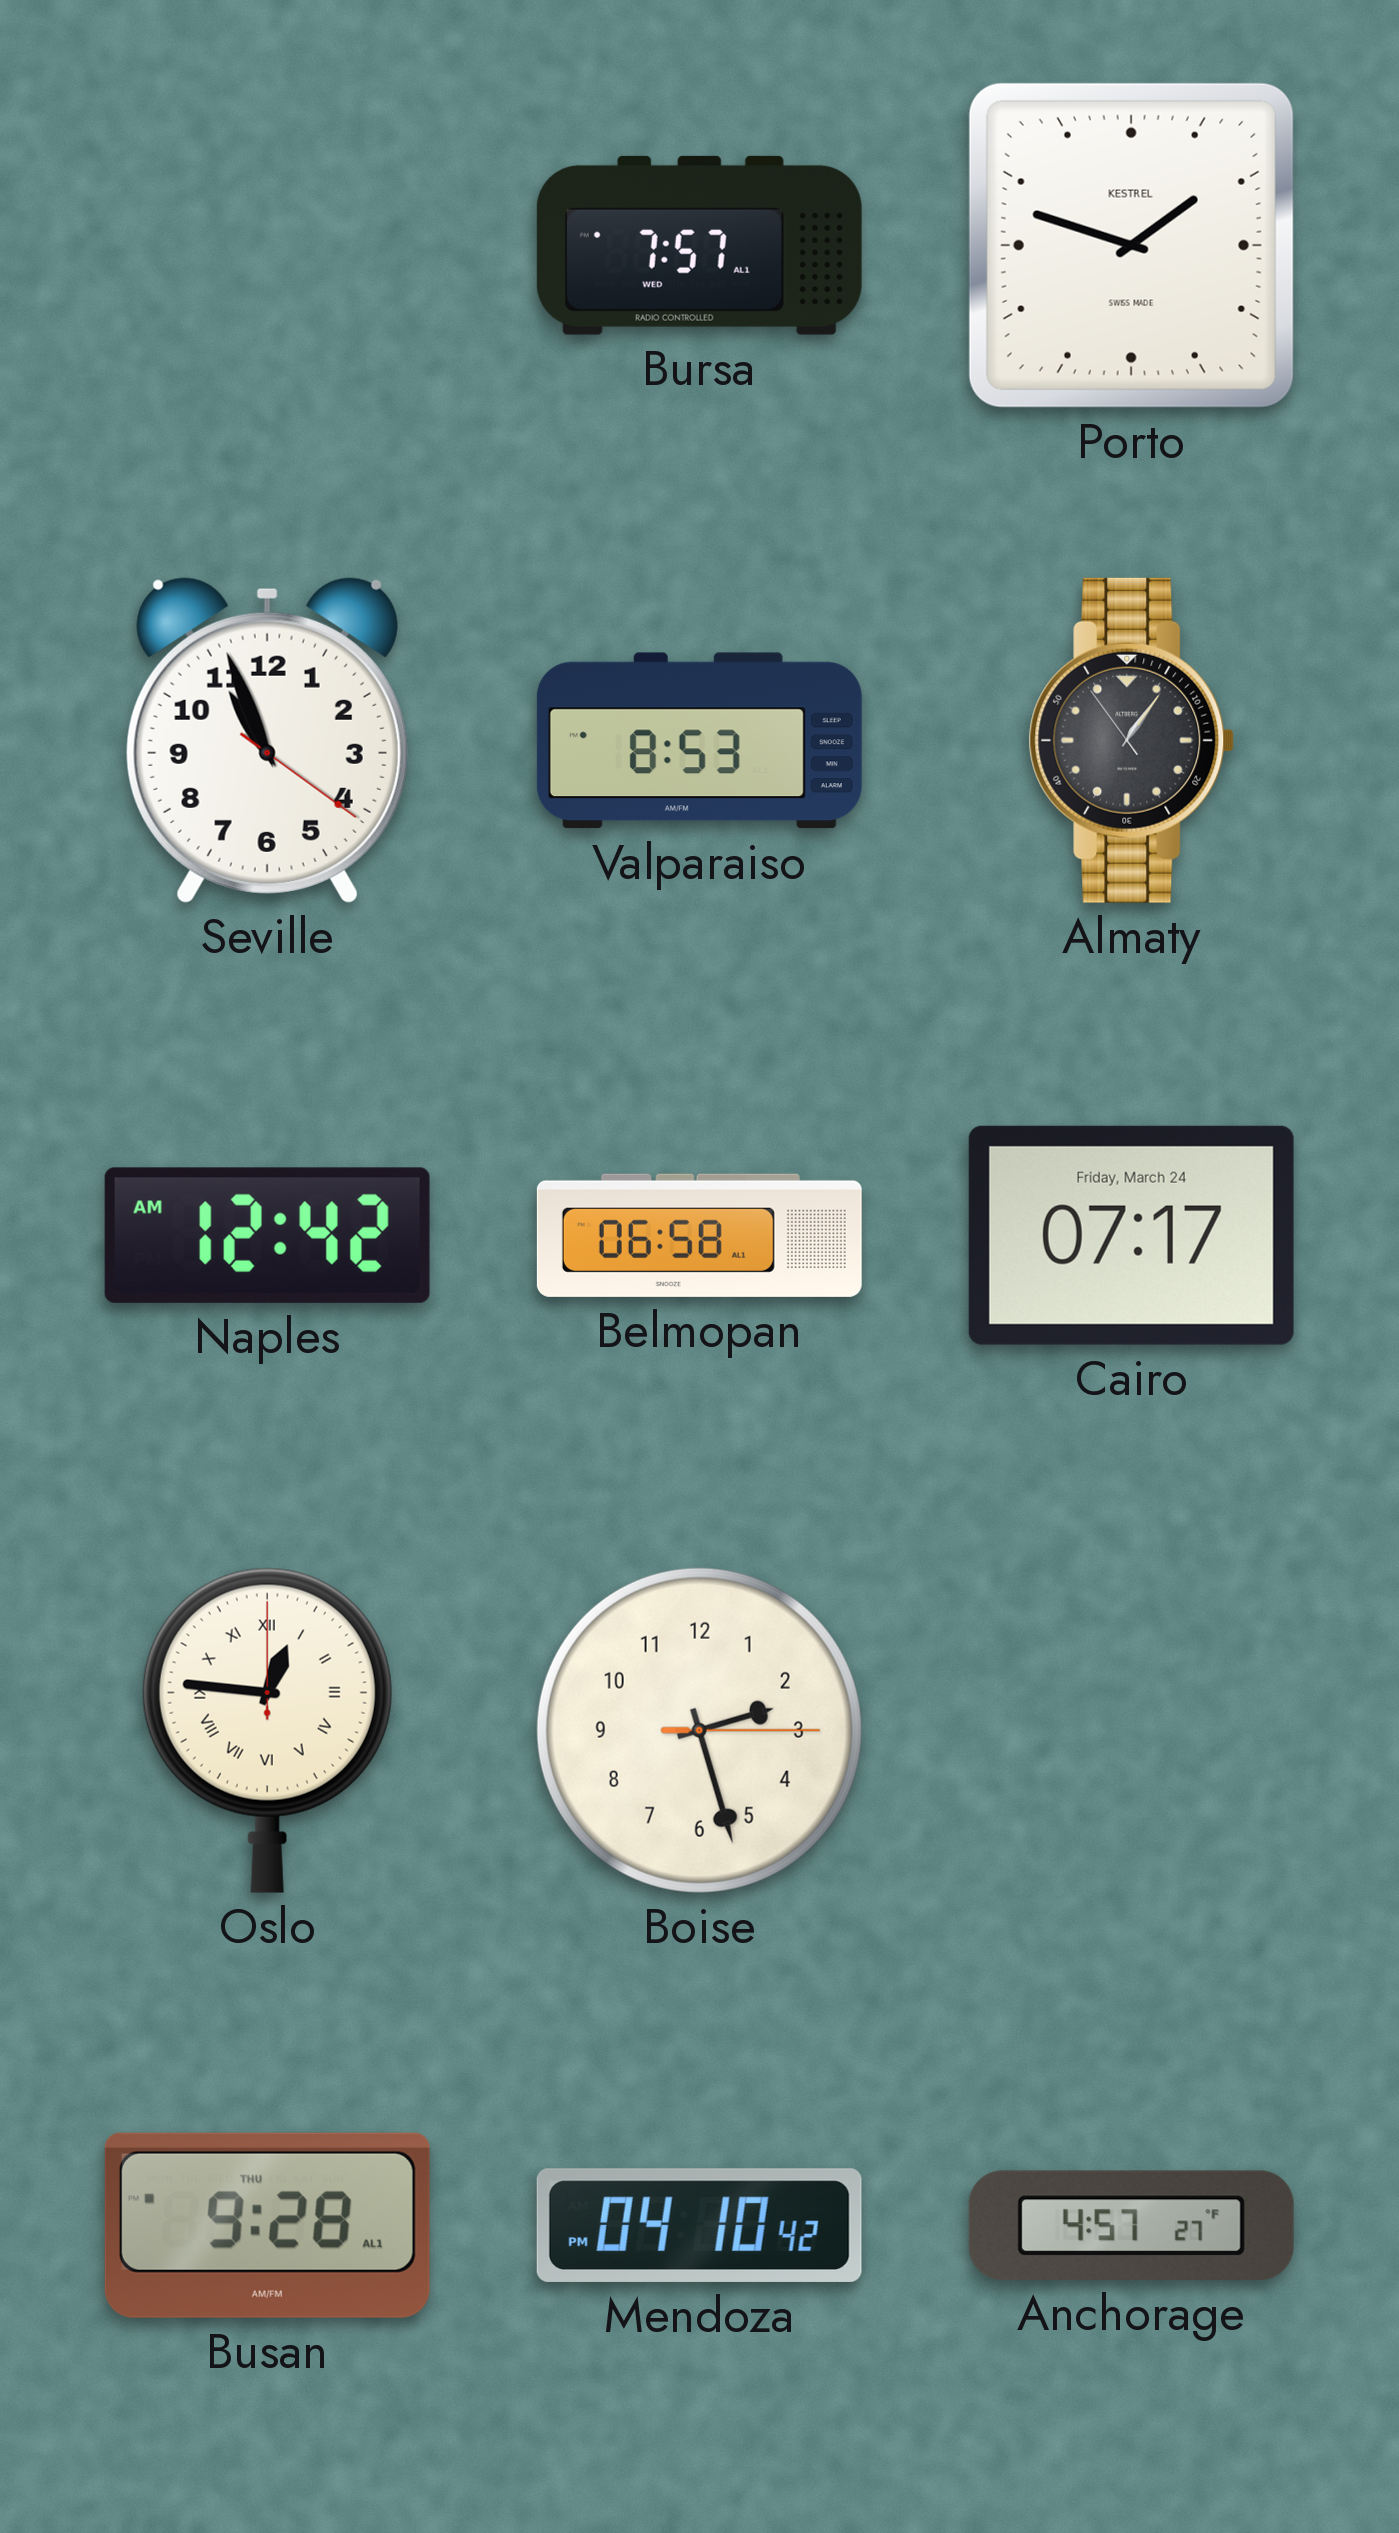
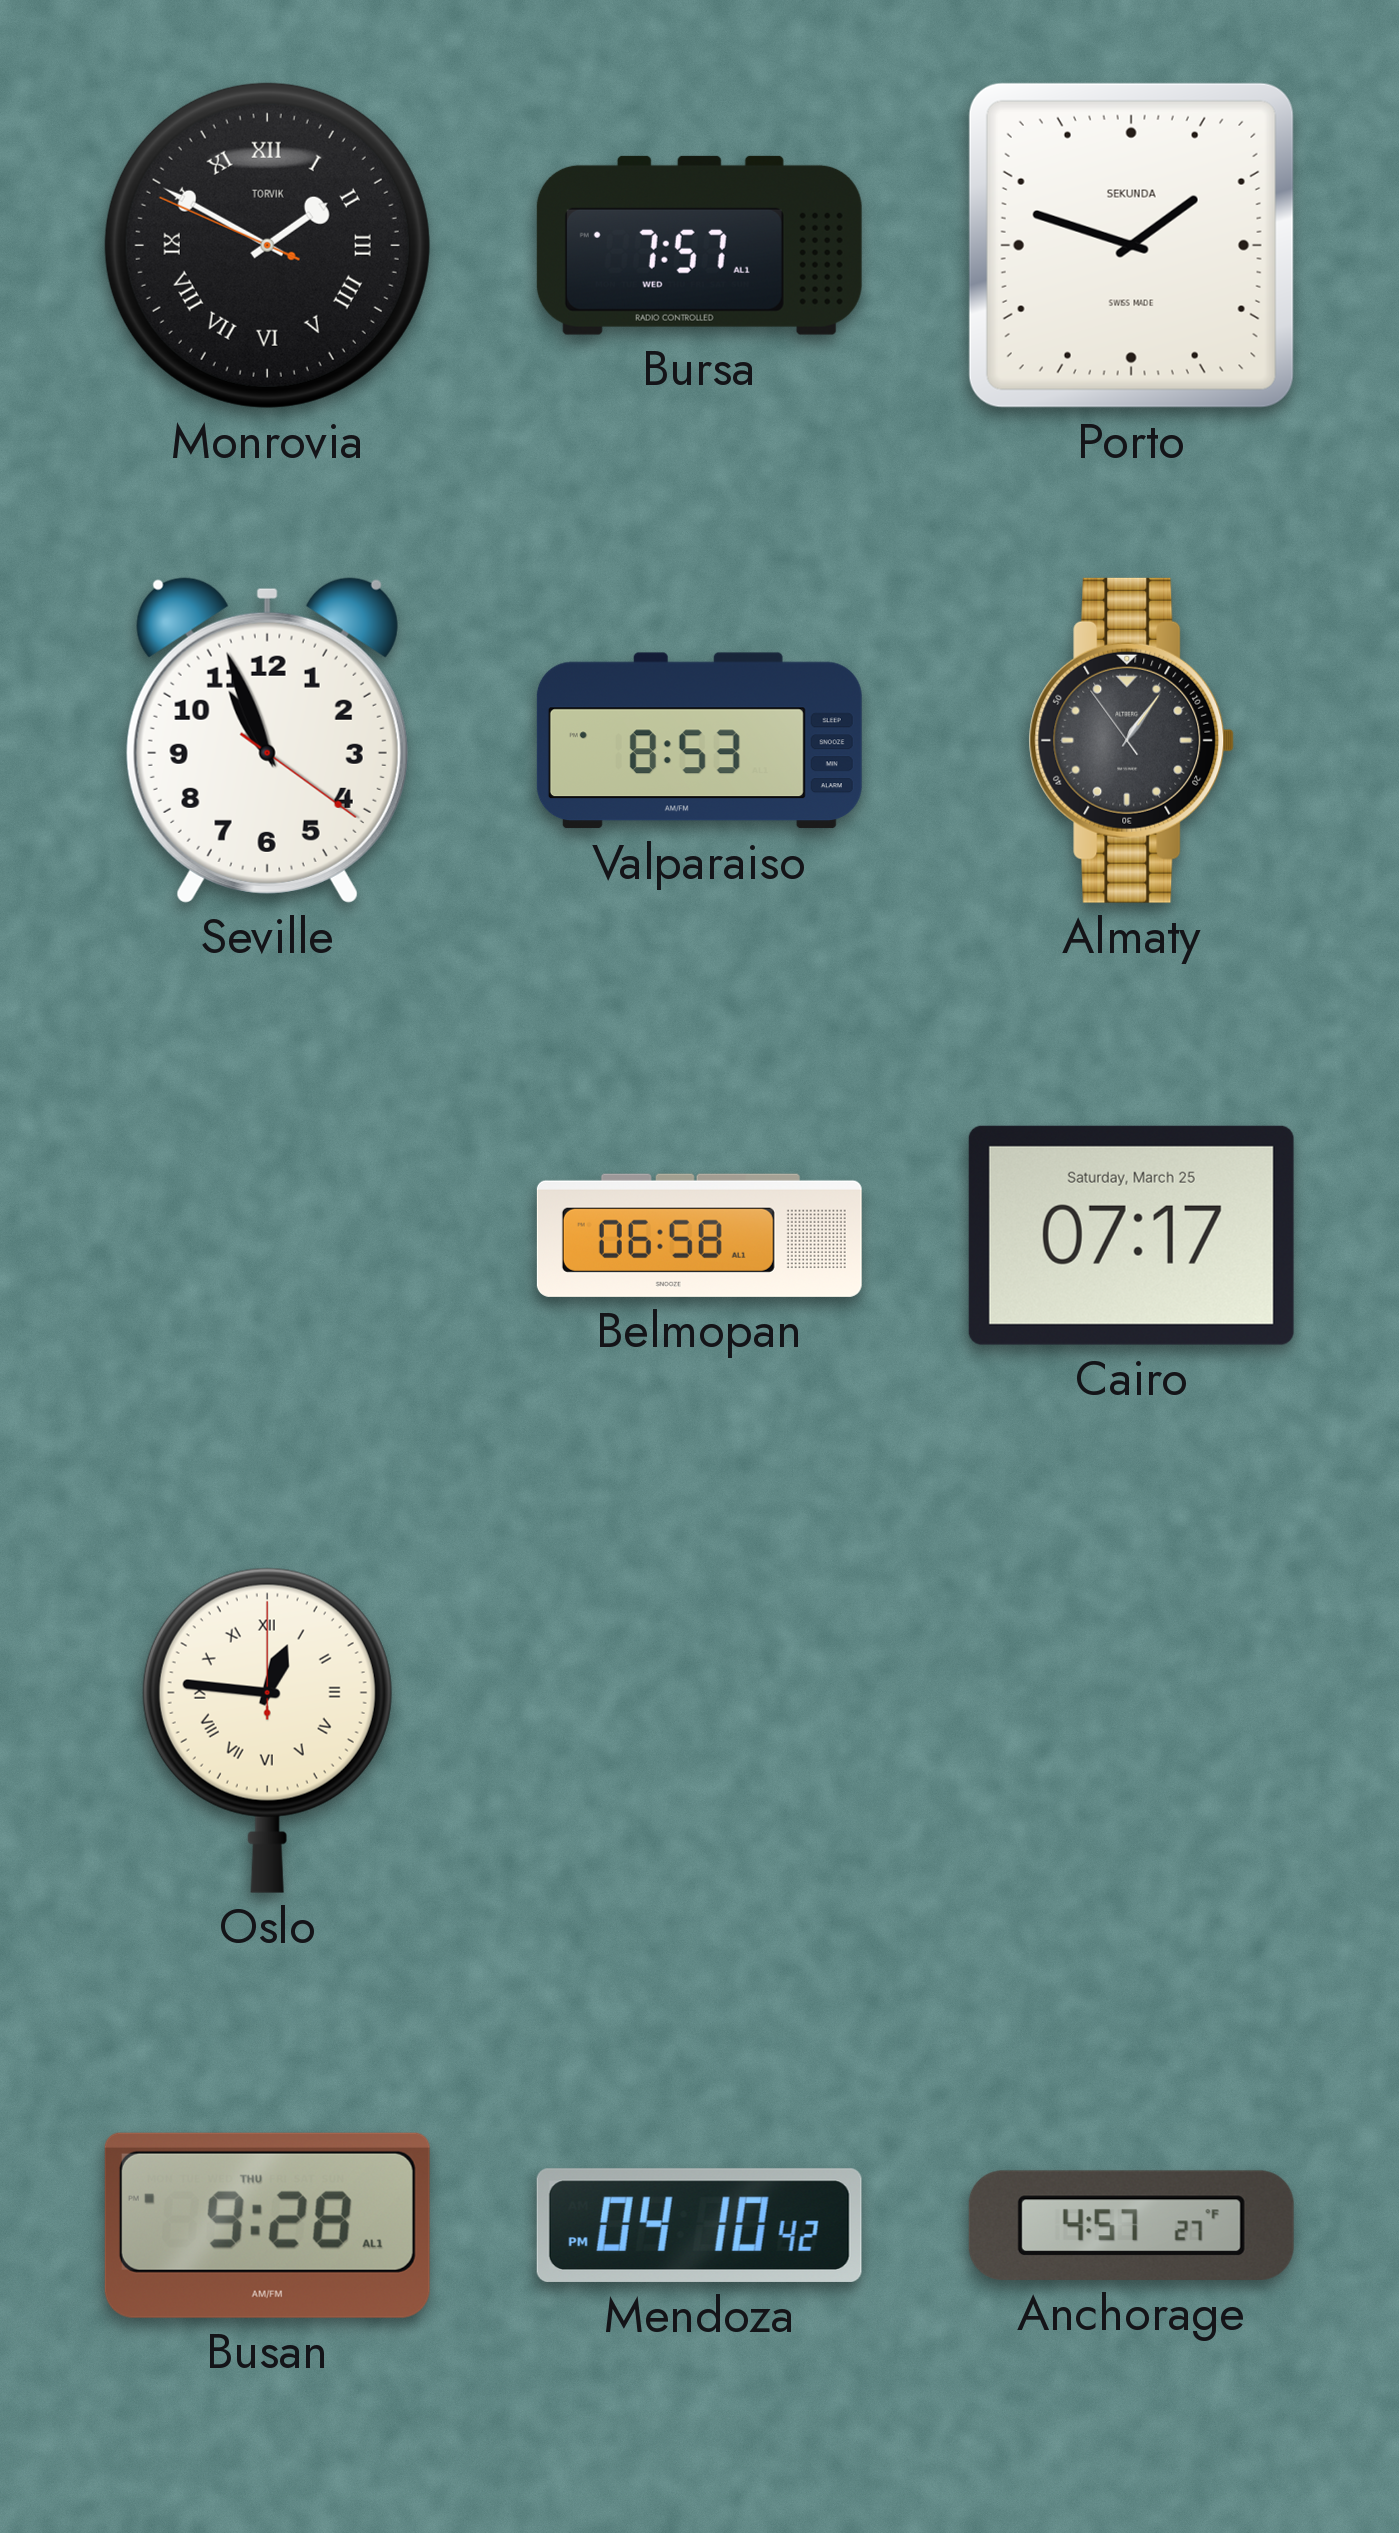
Monrovia: none -> 1:49
Porto brand: KESTREL -> SEKUNDA
Naples: 12:42 -> none
Cairo date: Friday, March 24 -> Saturday, March 25
Boise: 2:27 -> none
